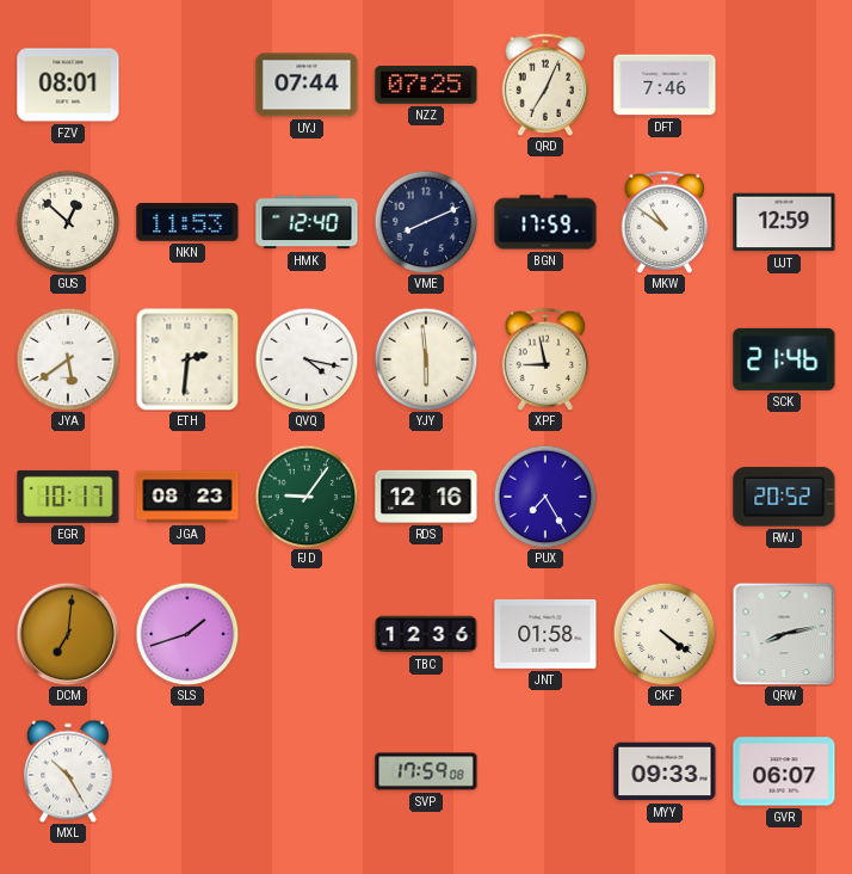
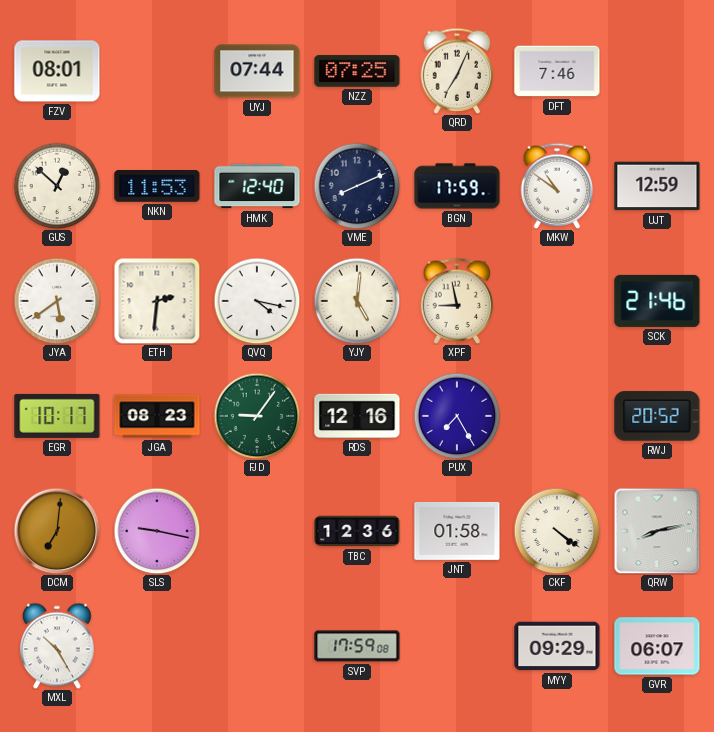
YJY: 5:59 -> 5:01
SLS: 1:42 -> 9:17
MYY: 09:33 -> 09:29
